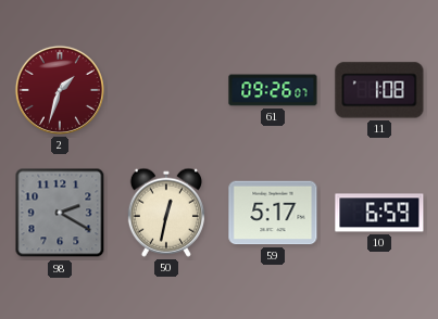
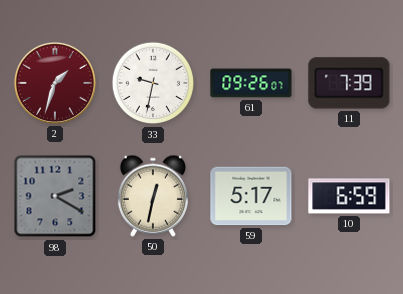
33: none -> 9:32
11: 1:08 -> 7:39
